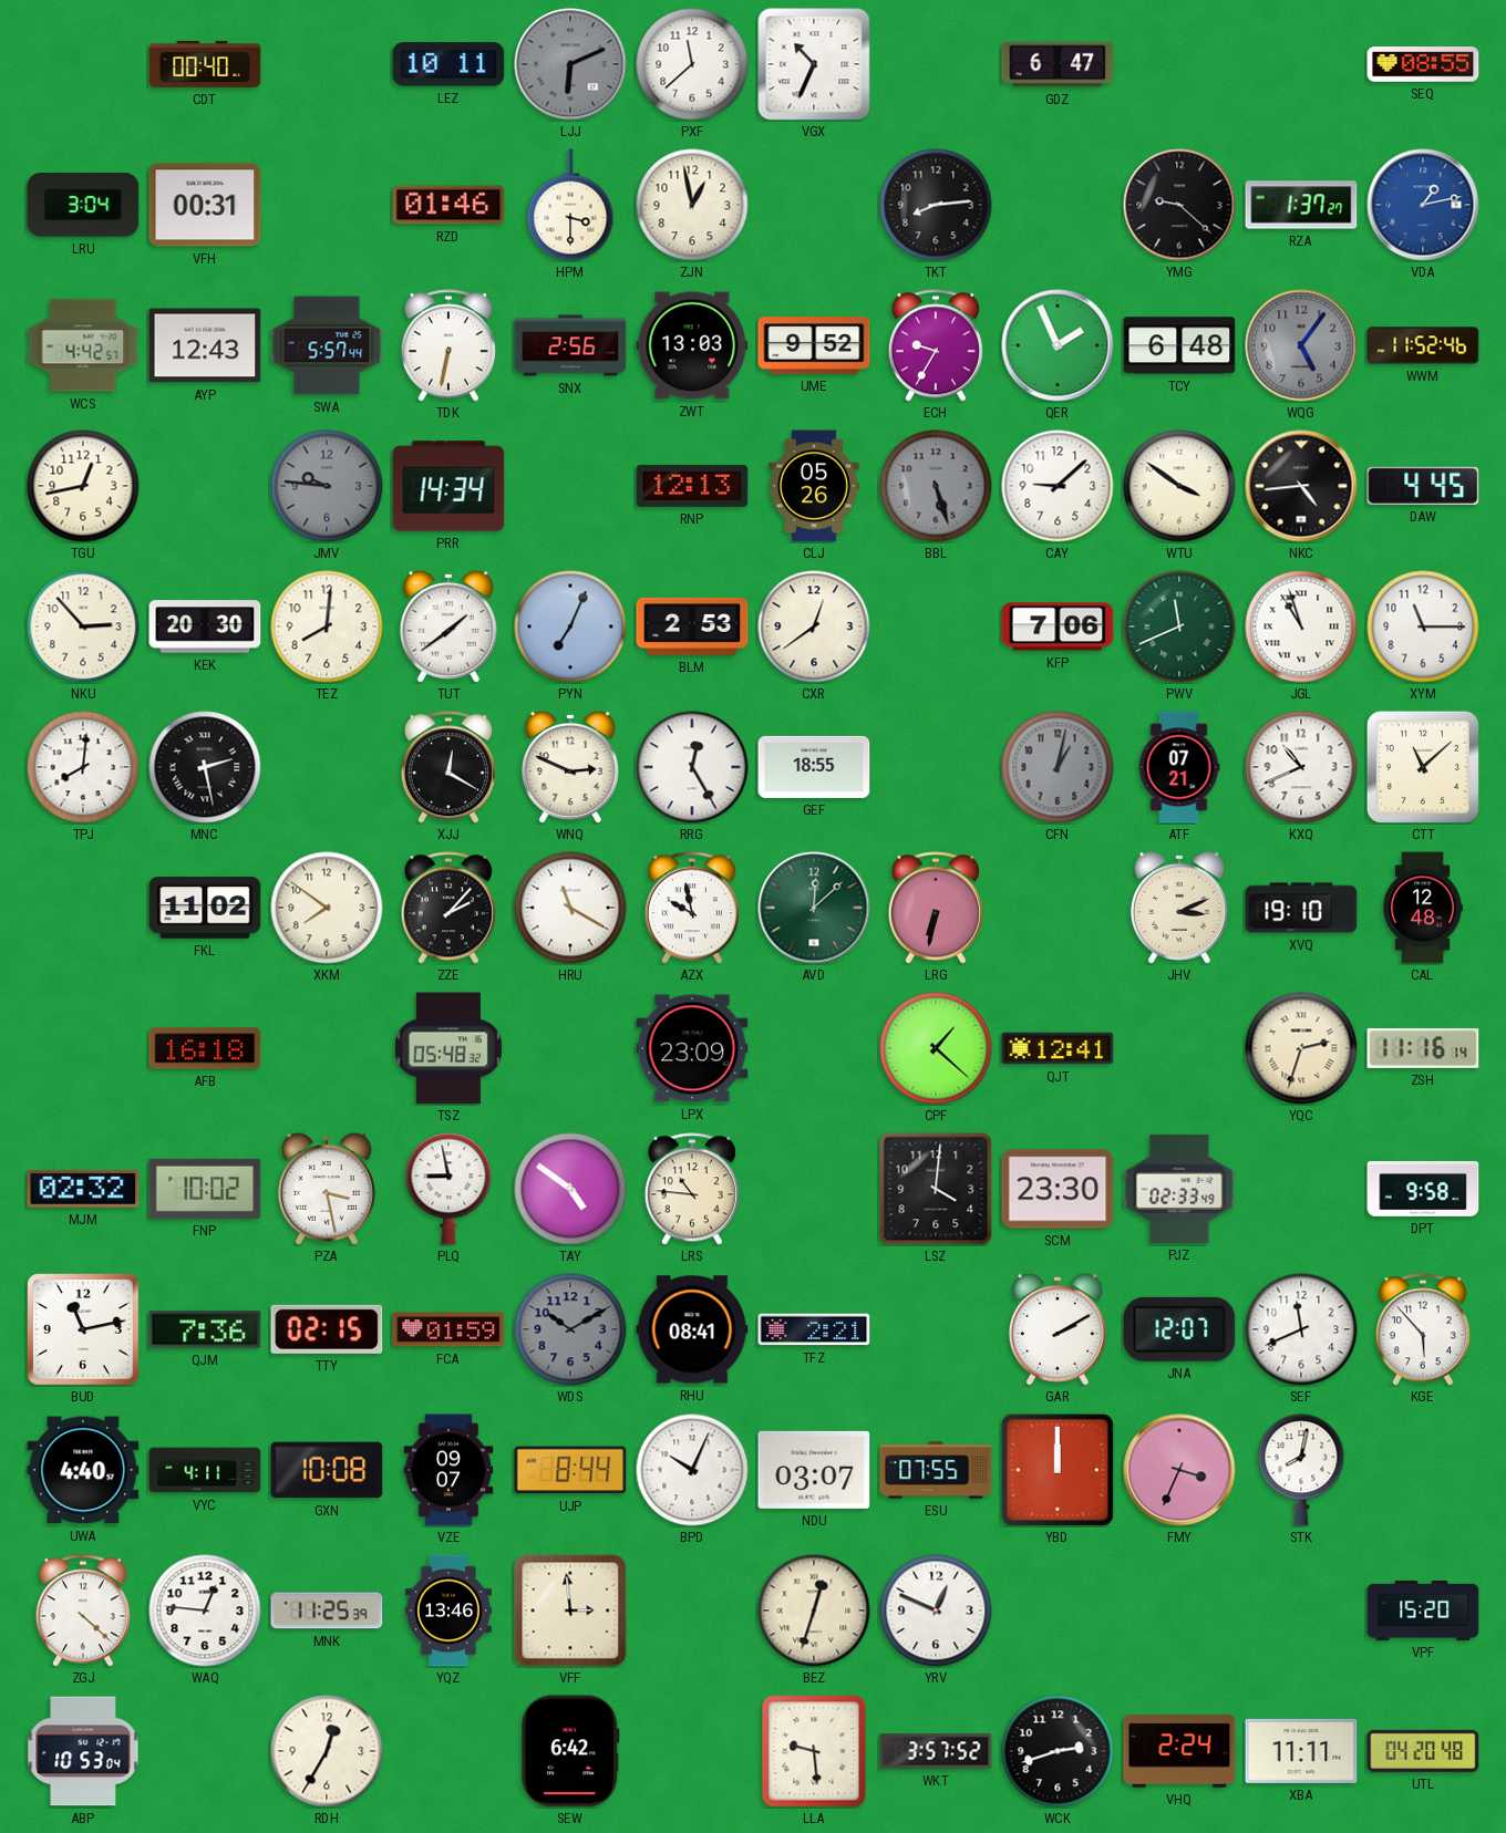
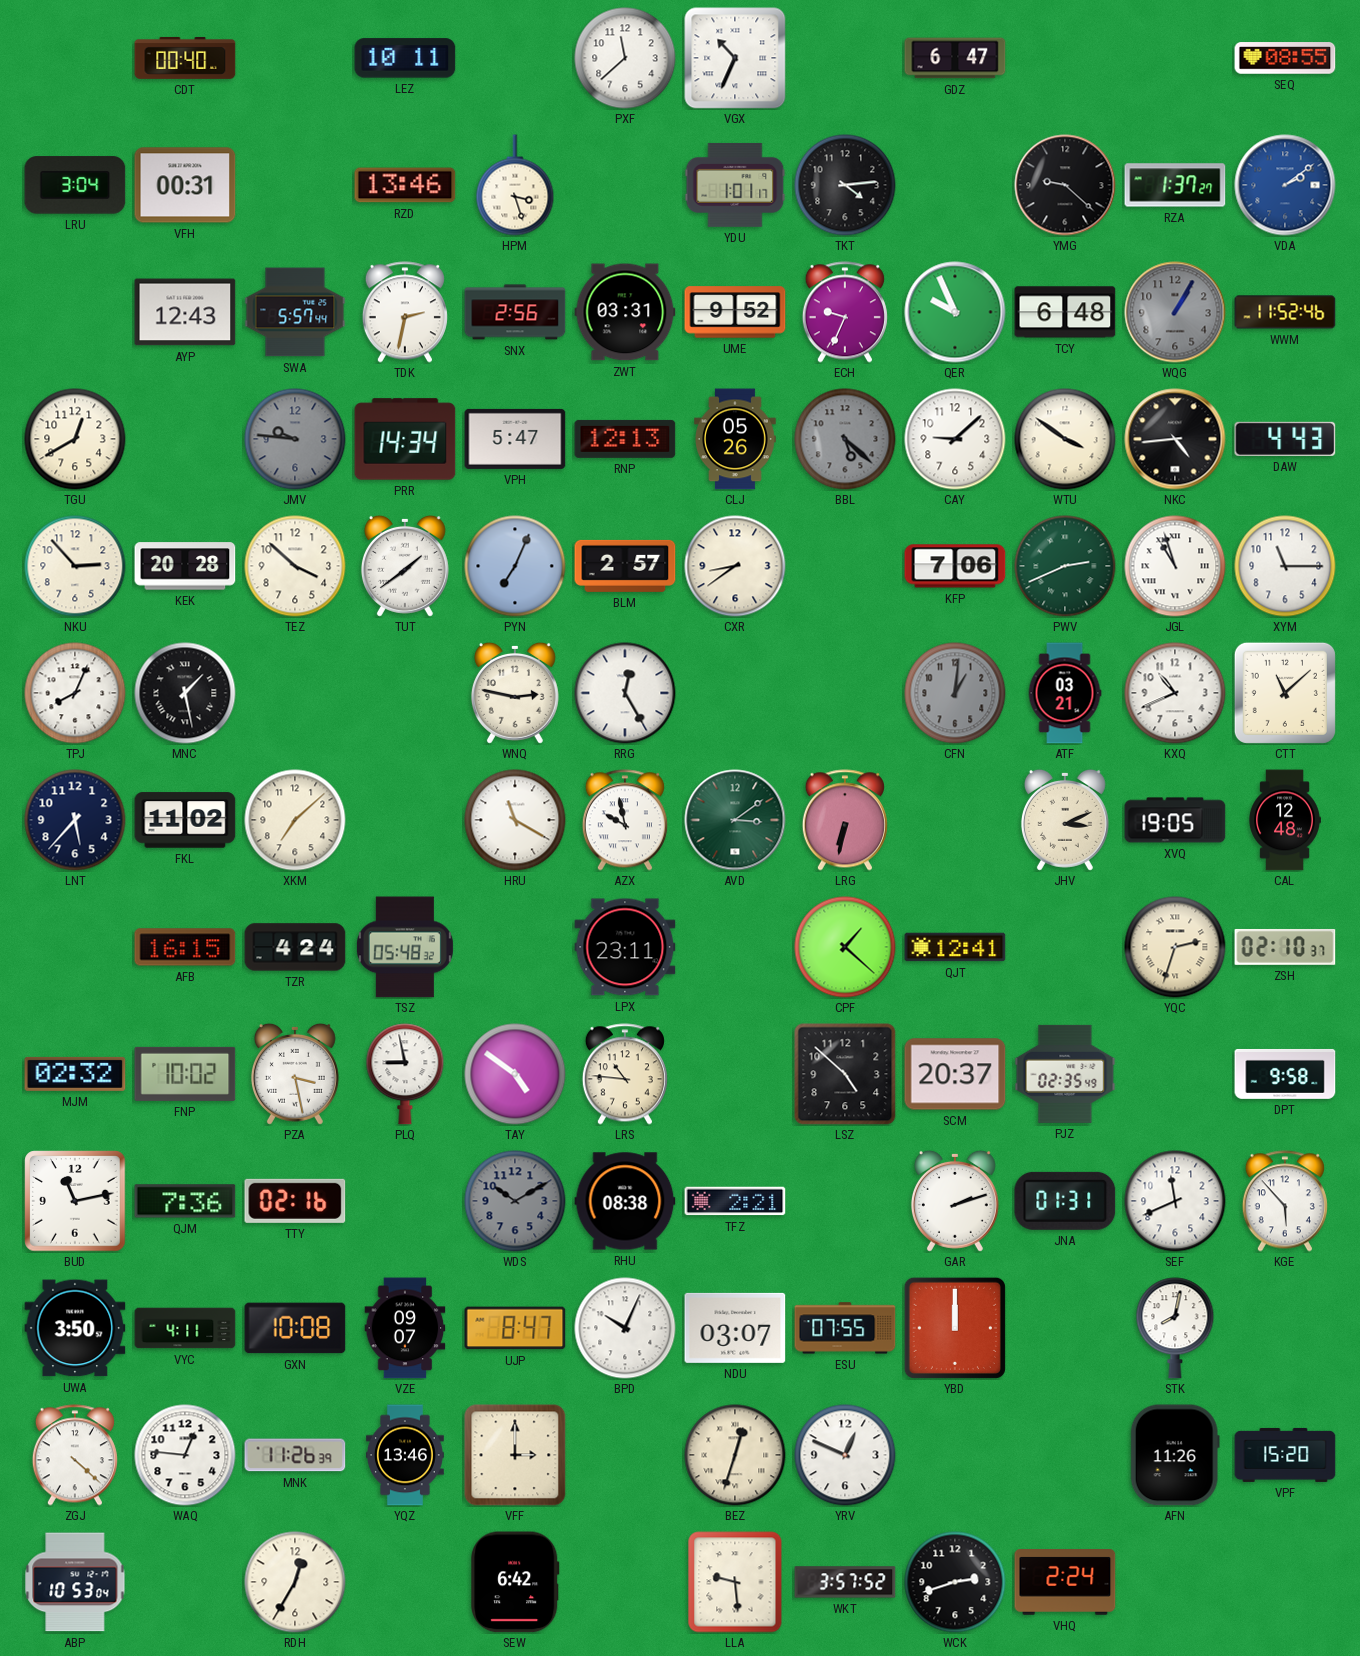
LJJ: 6:11 -> none
RZD: 01:46 -> 13:46
HPM: 3:30 -> 3:27
ZJN: 12:58 -> none
YDU: none -> 1:01
TKT: 8:14 -> 4:14
VDA: 1:13 -> 2:09
WCS: 4:42 -> none
TDK: 6:32 -> 2:32
ZWT: 13:03 -> 03:31
ECH: 9:35 -> 9:34
QER: 1:56 -> 9:56
WQG: 5:06 -> 1:05
TGU: 12:43 -> 12:40
VPH: none -> 5:47
BBL: 5:27 -> 5:22
DAW: 4:45 -> 4:43
KEK: 20:30 -> 20:28
TEZ: 8:01 -> 3:52
BLM: 2:53 -> 2:57
CXR: 12:39 -> 8:39
PWV: 11:41 -> 2:41
TPJ: 8:01 -> 8:04
MNC: 2:28 -> 1:28
XJJ: 12:20 -> none
WNQ: 2:49 -> 2:47
GEF: 18:55 -> none
CFN: 1:02 -> 1:01
ATF: 07:21 -> 03:21
LNT: none -> 5:37
XKM: 7:51 -> 7:08
ZZE: 2:07 -> none
AVD: 12:08 -> 3:09
XVQ: 19:10 -> 19:05
AFB: 16:18 -> 16:15
TZR: none -> 4:24
LPX: 23:09 -> 23:11
ZSH: 11:16 -> 02:10
LSZ: 4:01 -> 4:52
SCM: 23:30 -> 20:37
PJZ: 02:33 -> 02:35
TTY: 02:15 -> 02:16
FCA: 01:59 -> none
RHU: 08:41 -> 08:38
GAR: 2:10 -> 2:12
JNA: 12:07 -> 01:31
UWA: 4:40 -> 3:50
UJP: 8:44 -> 8:47
FMY: 3:34 -> none
MNK: 11:25 -> 11:26
VFF: 2:59 -> 3:00
AFN: none -> 11:26
XBA: 11:11 -> none
UTL: 04:20 -> none
